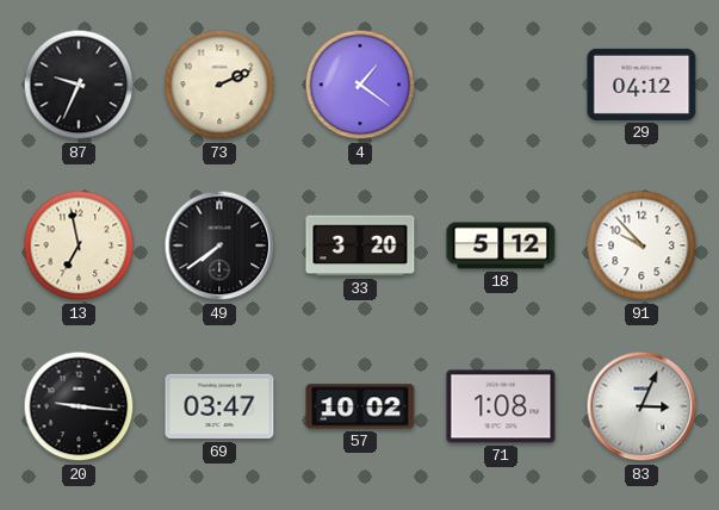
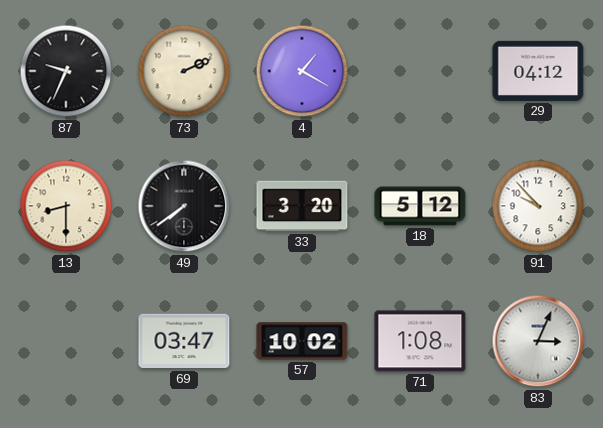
4: 1:21 -> 1:20
13: 6:58 -> 8:30
20: 9:16 -> none
